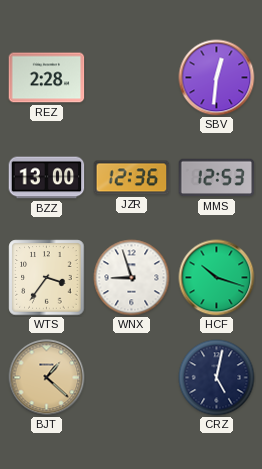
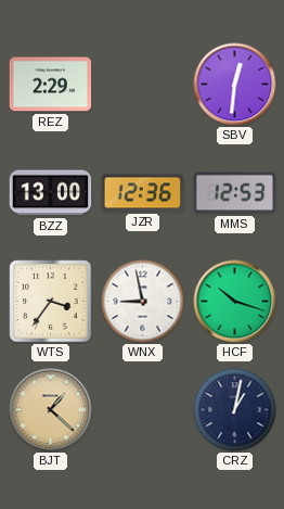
REZ: 2:28 -> 2:29
WNX: 8:57 -> 8:58
CRZ: 5:02 -> 1:02
